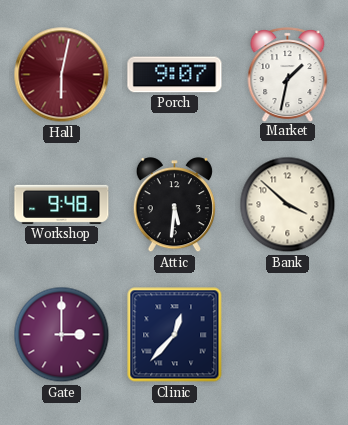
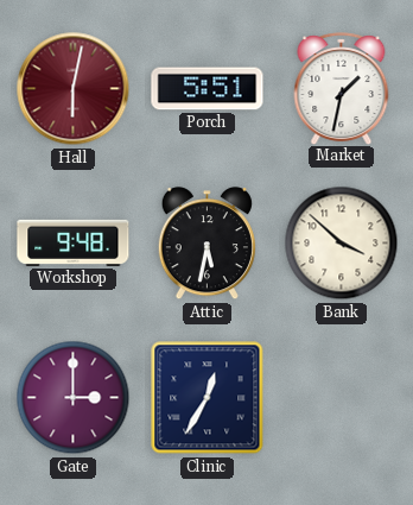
Porch: 9:07 -> 5:51
Attic: 5:31 -> 5:32
Clinic: 12:37 -> 12:35
